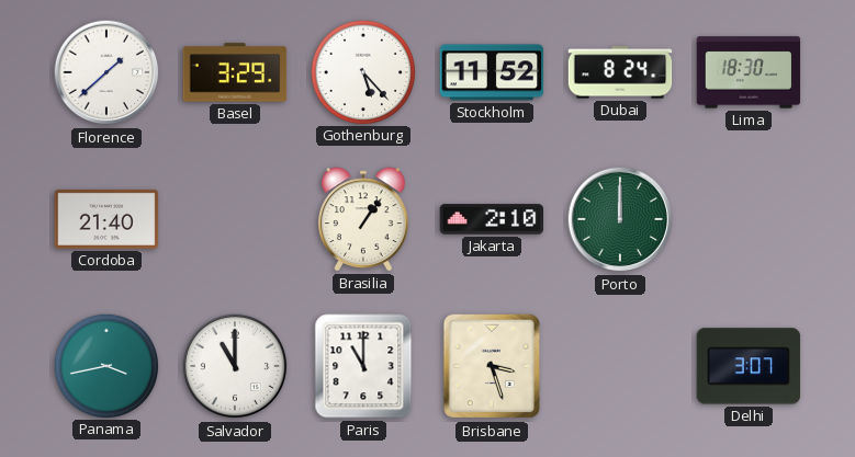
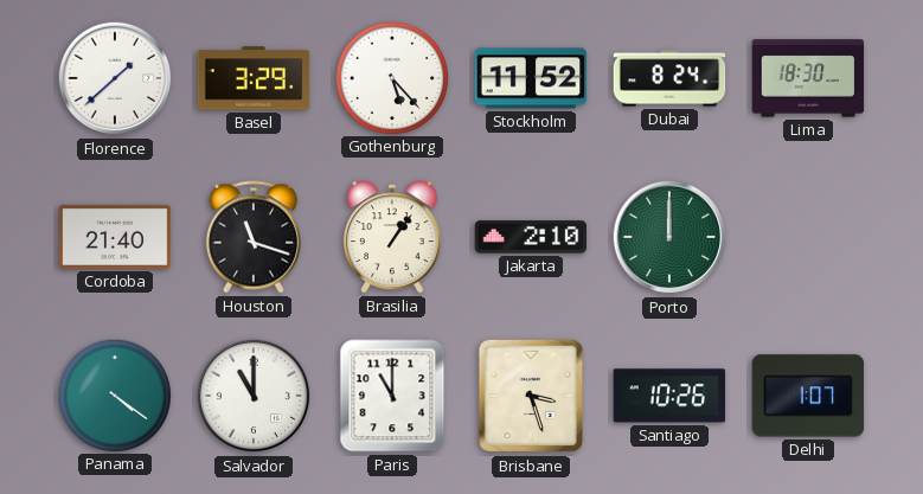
Houston: none -> 11:18
Panama: 3:43 -> 4:21
Santiago: none -> 10:26
Delhi: 3:07 -> 1:07
